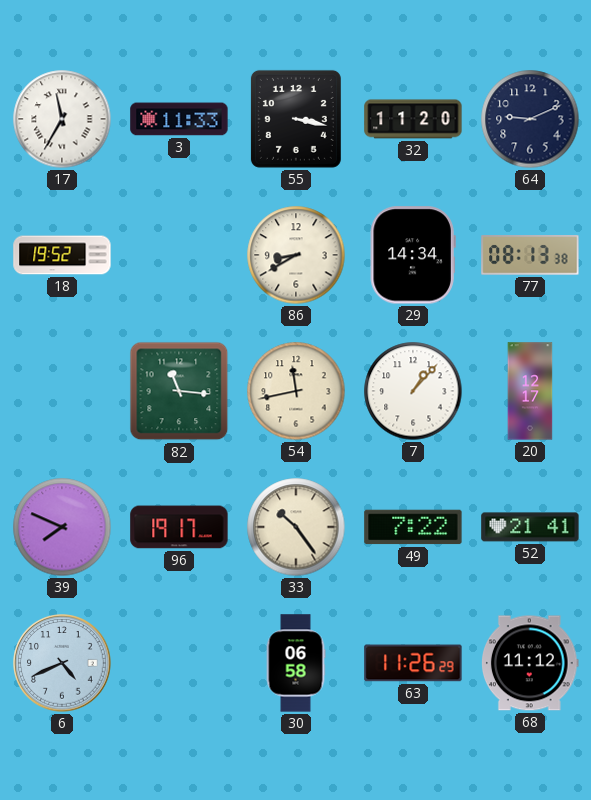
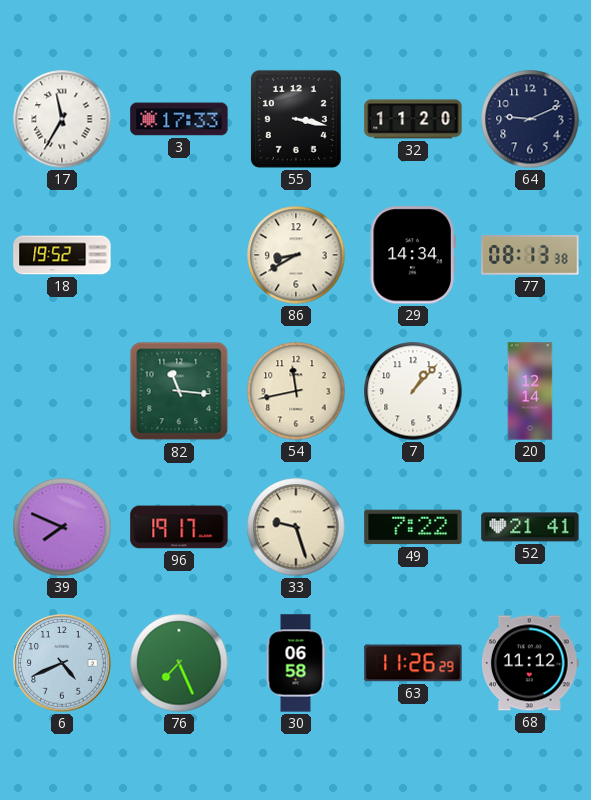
3: 11:33 -> 17:33
20: 12:17 -> 12:14
33: 10:24 -> 9:27
76: none -> 7:26
